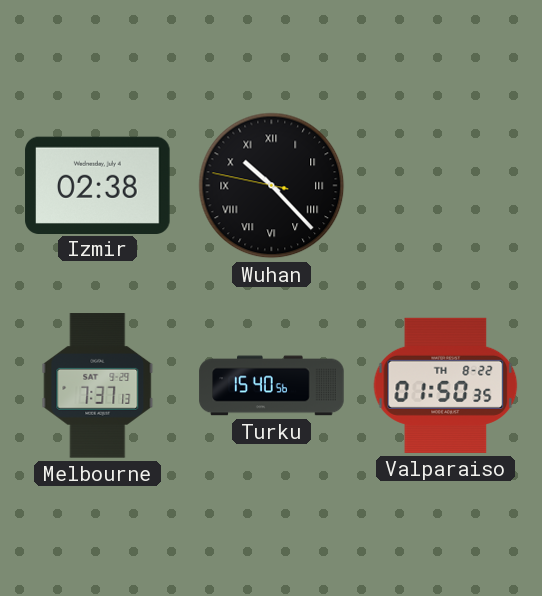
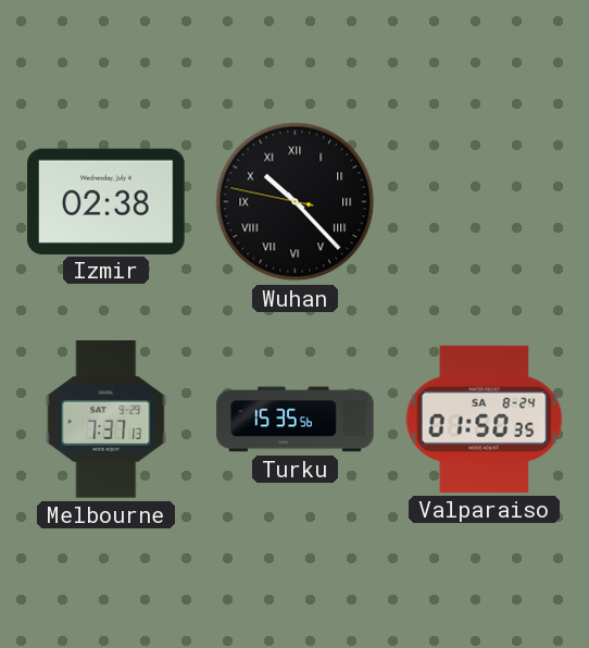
Turku: 15:40 -> 15:35
Valparaiso date: TH 8-22 -> SA 8-24
